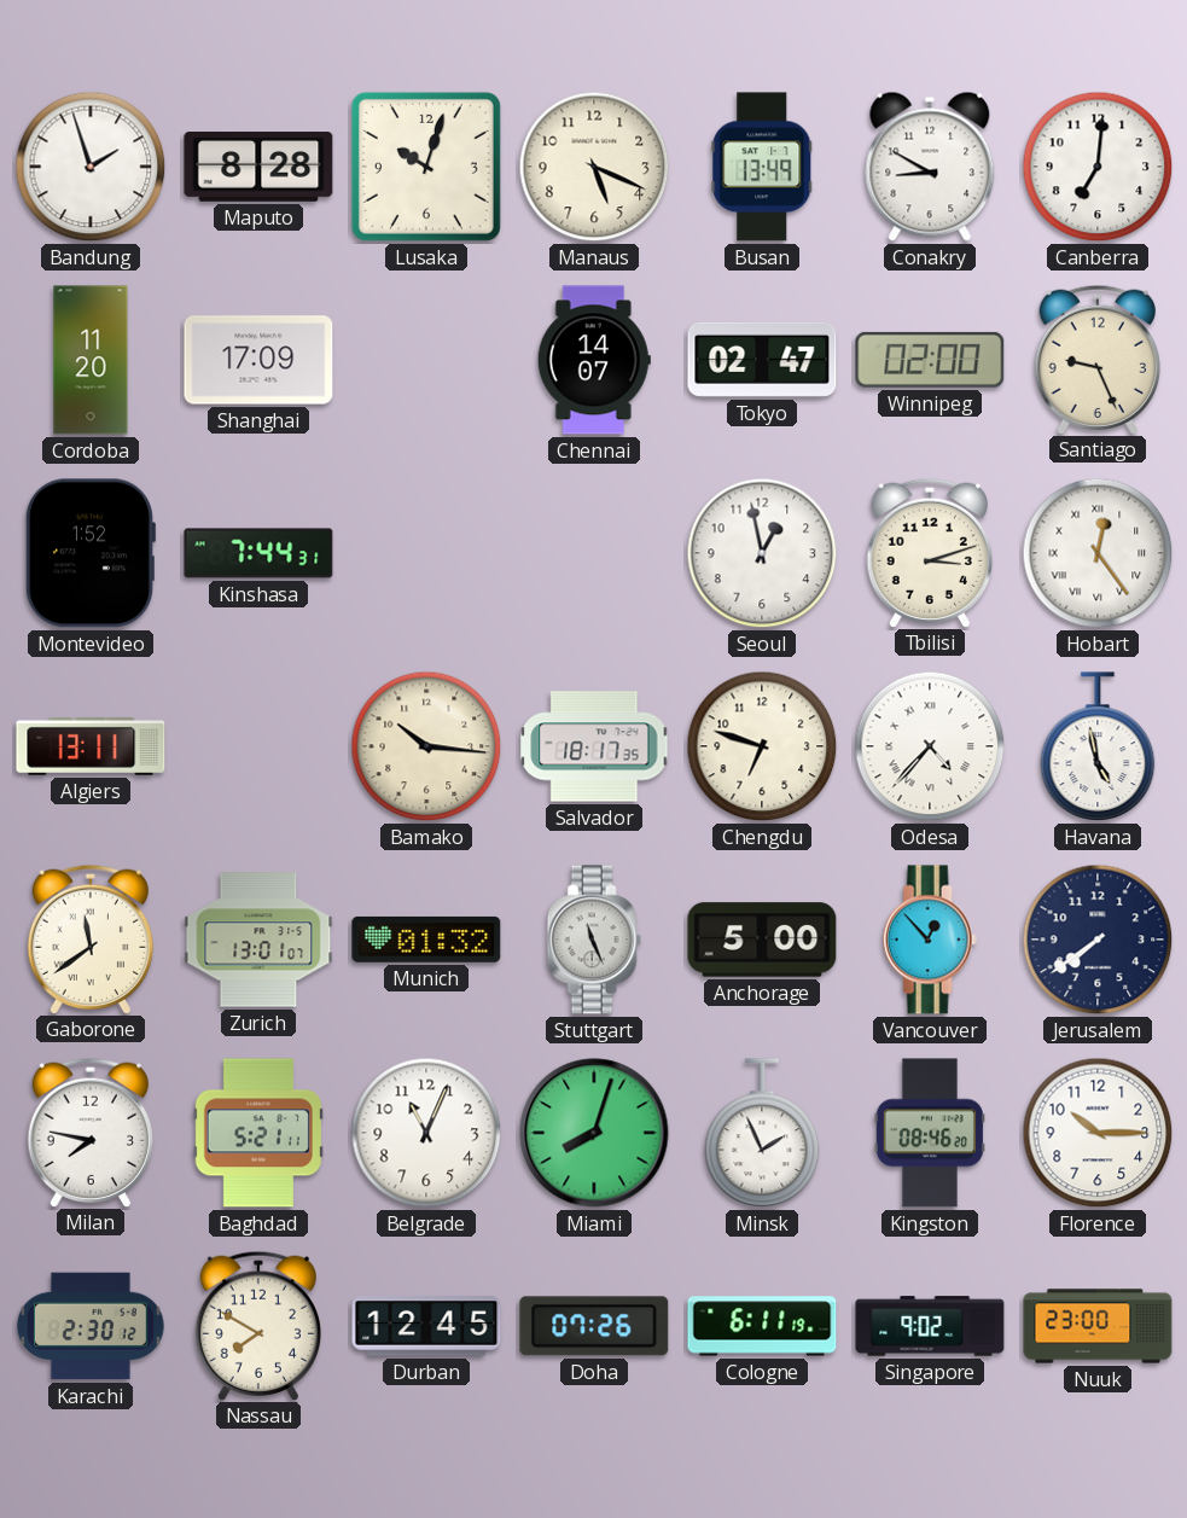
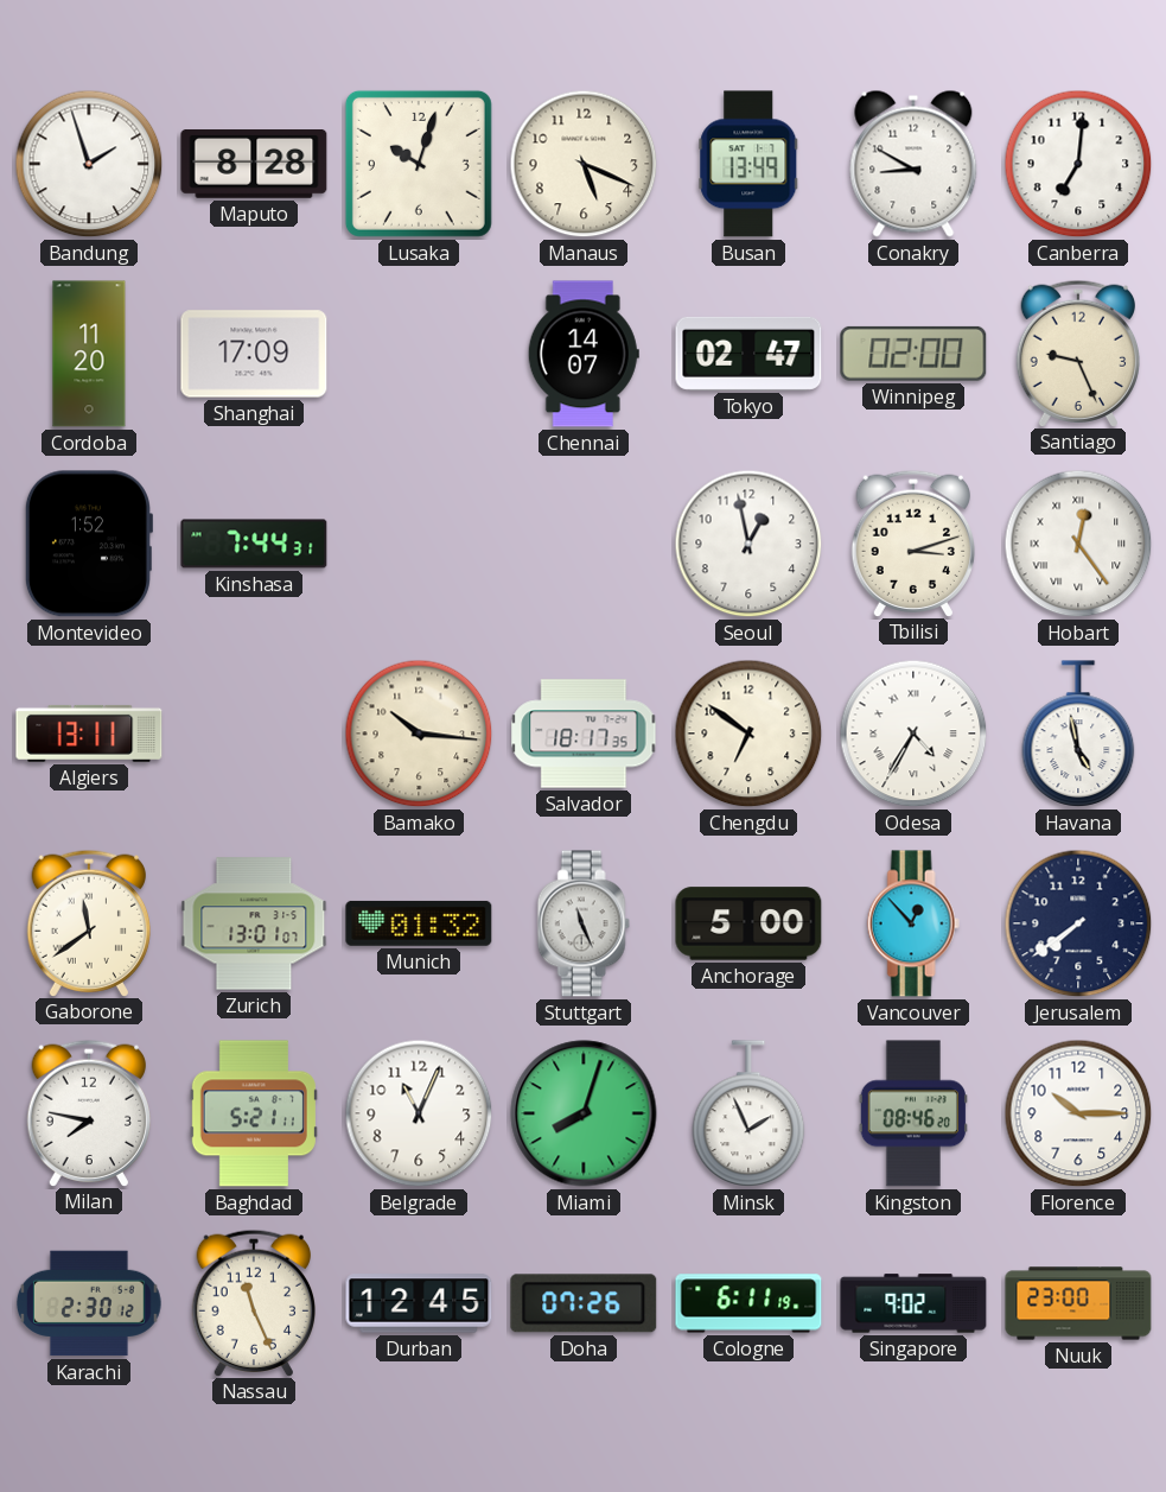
Chengdu: 6:48 -> 6:51
Odesa: 4:37 -> 4:35
Nassau: 7:50 -> 11:26
